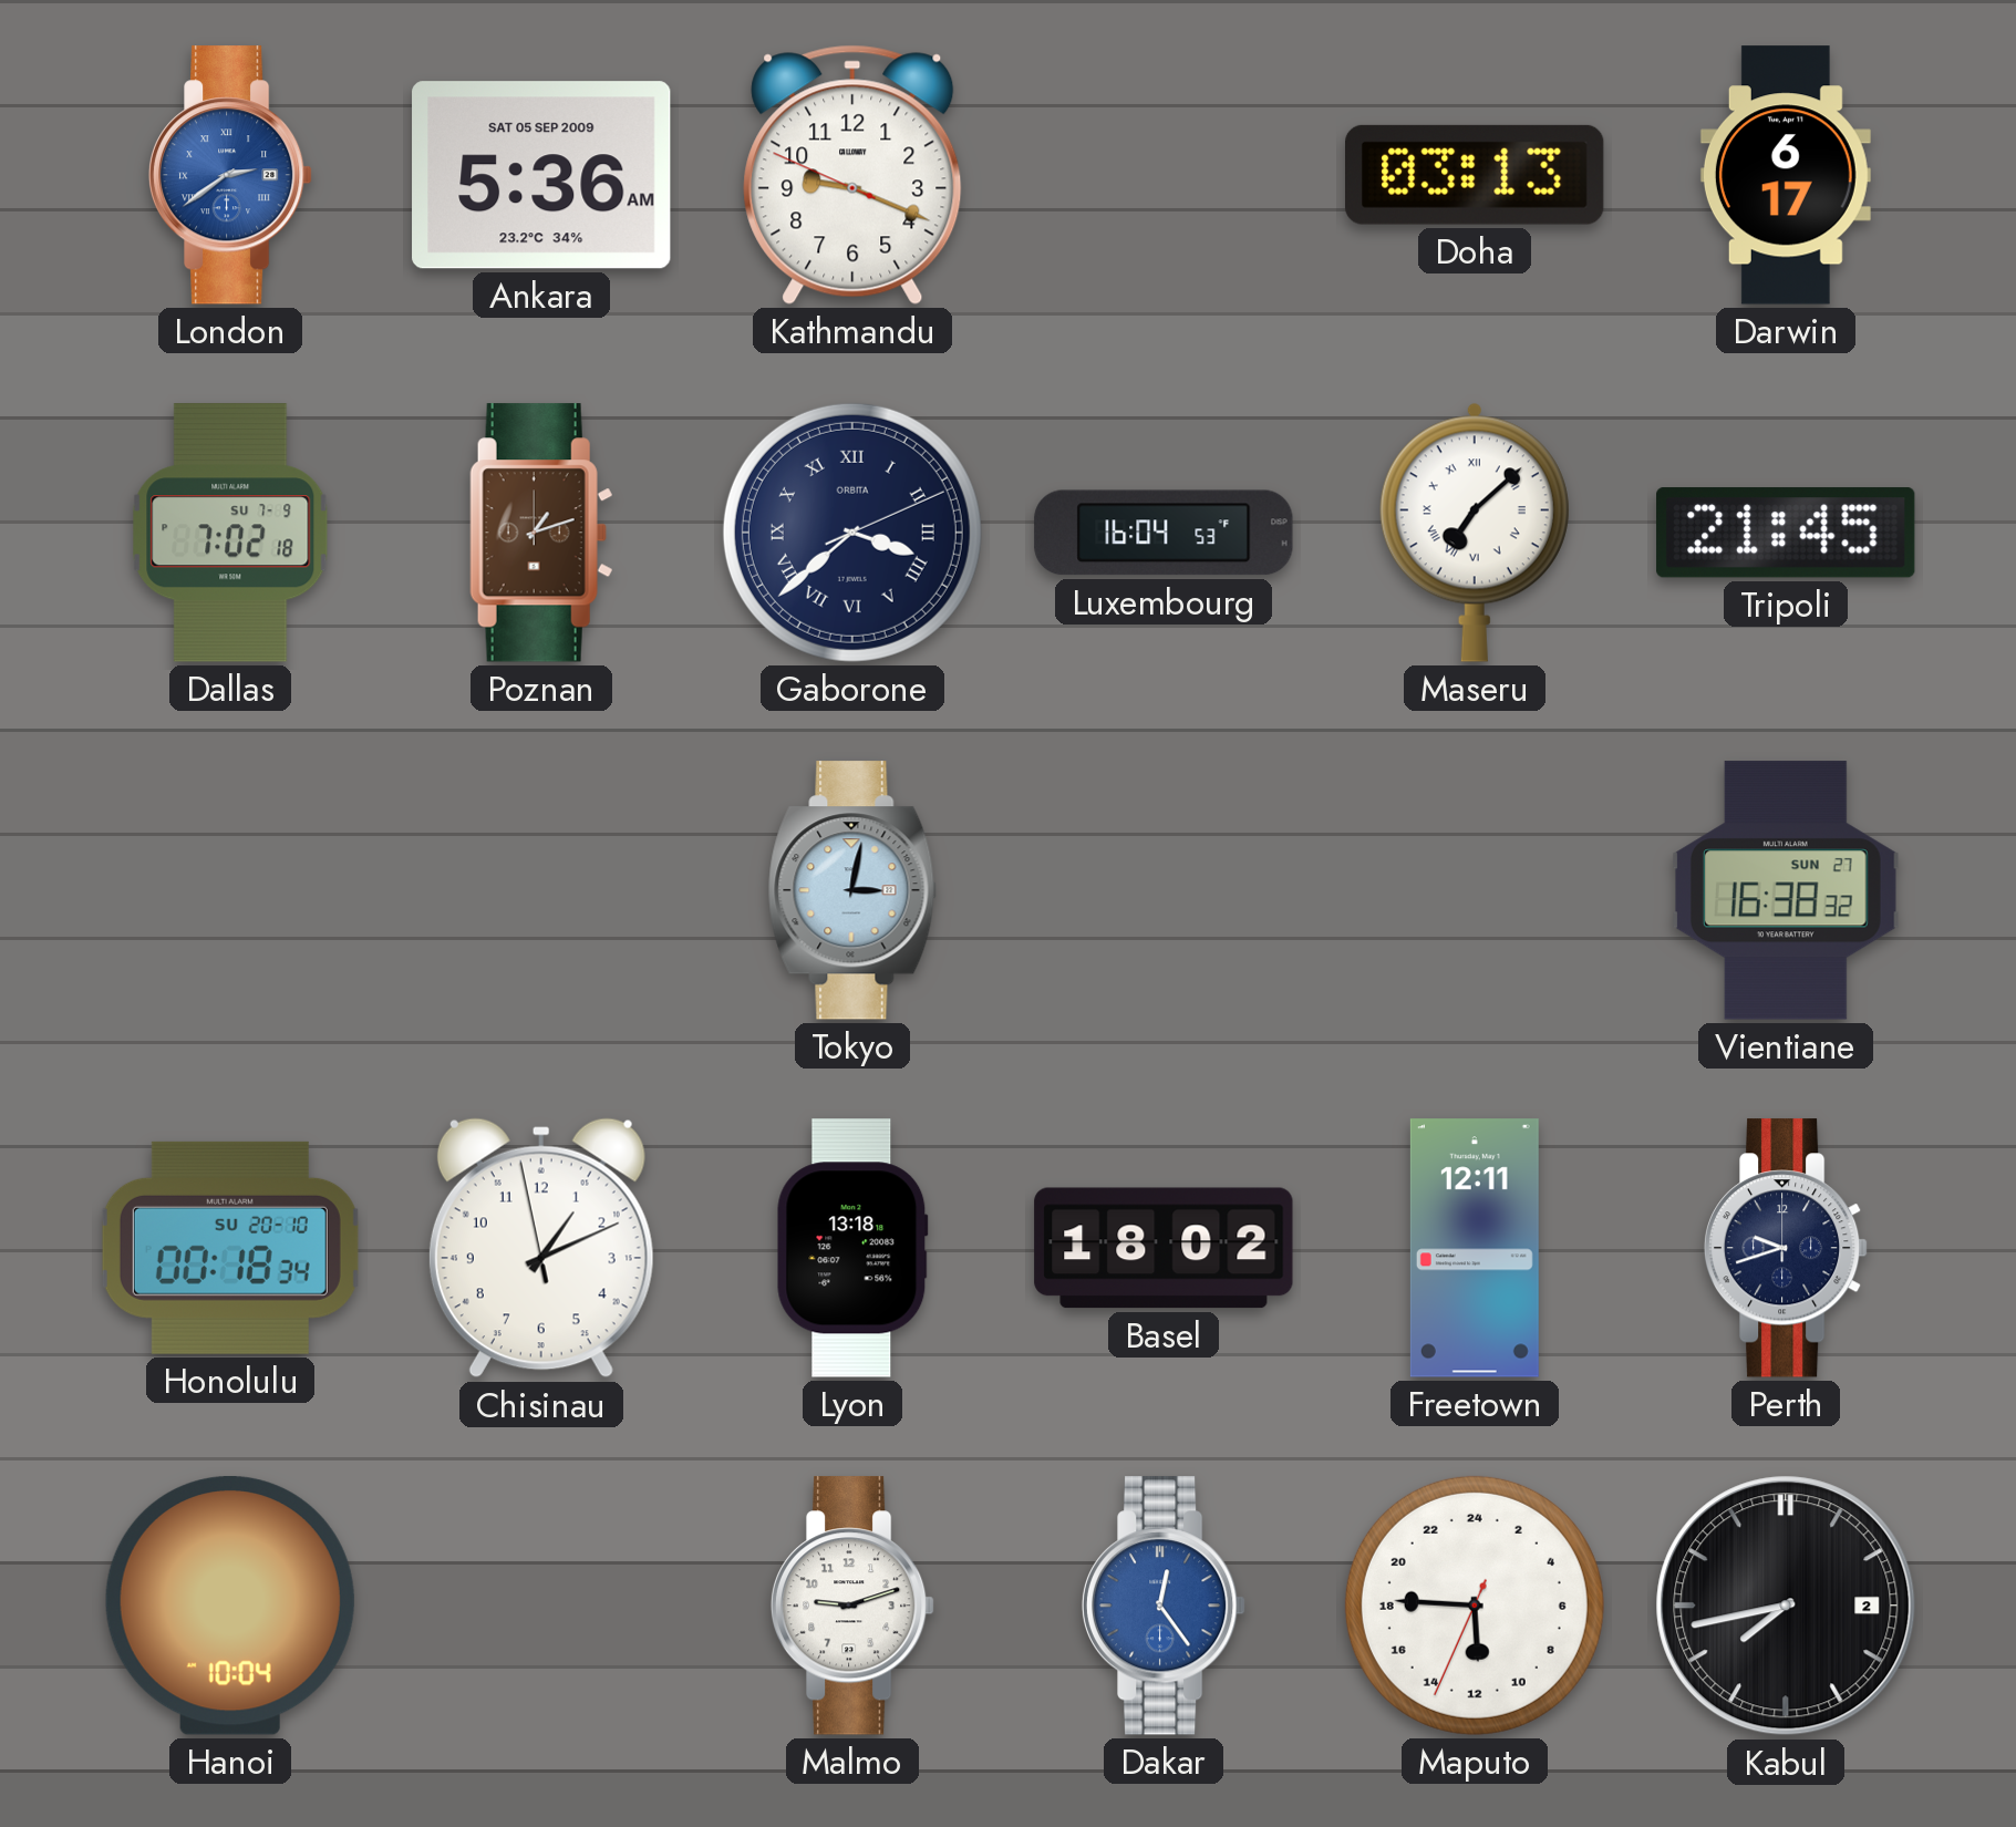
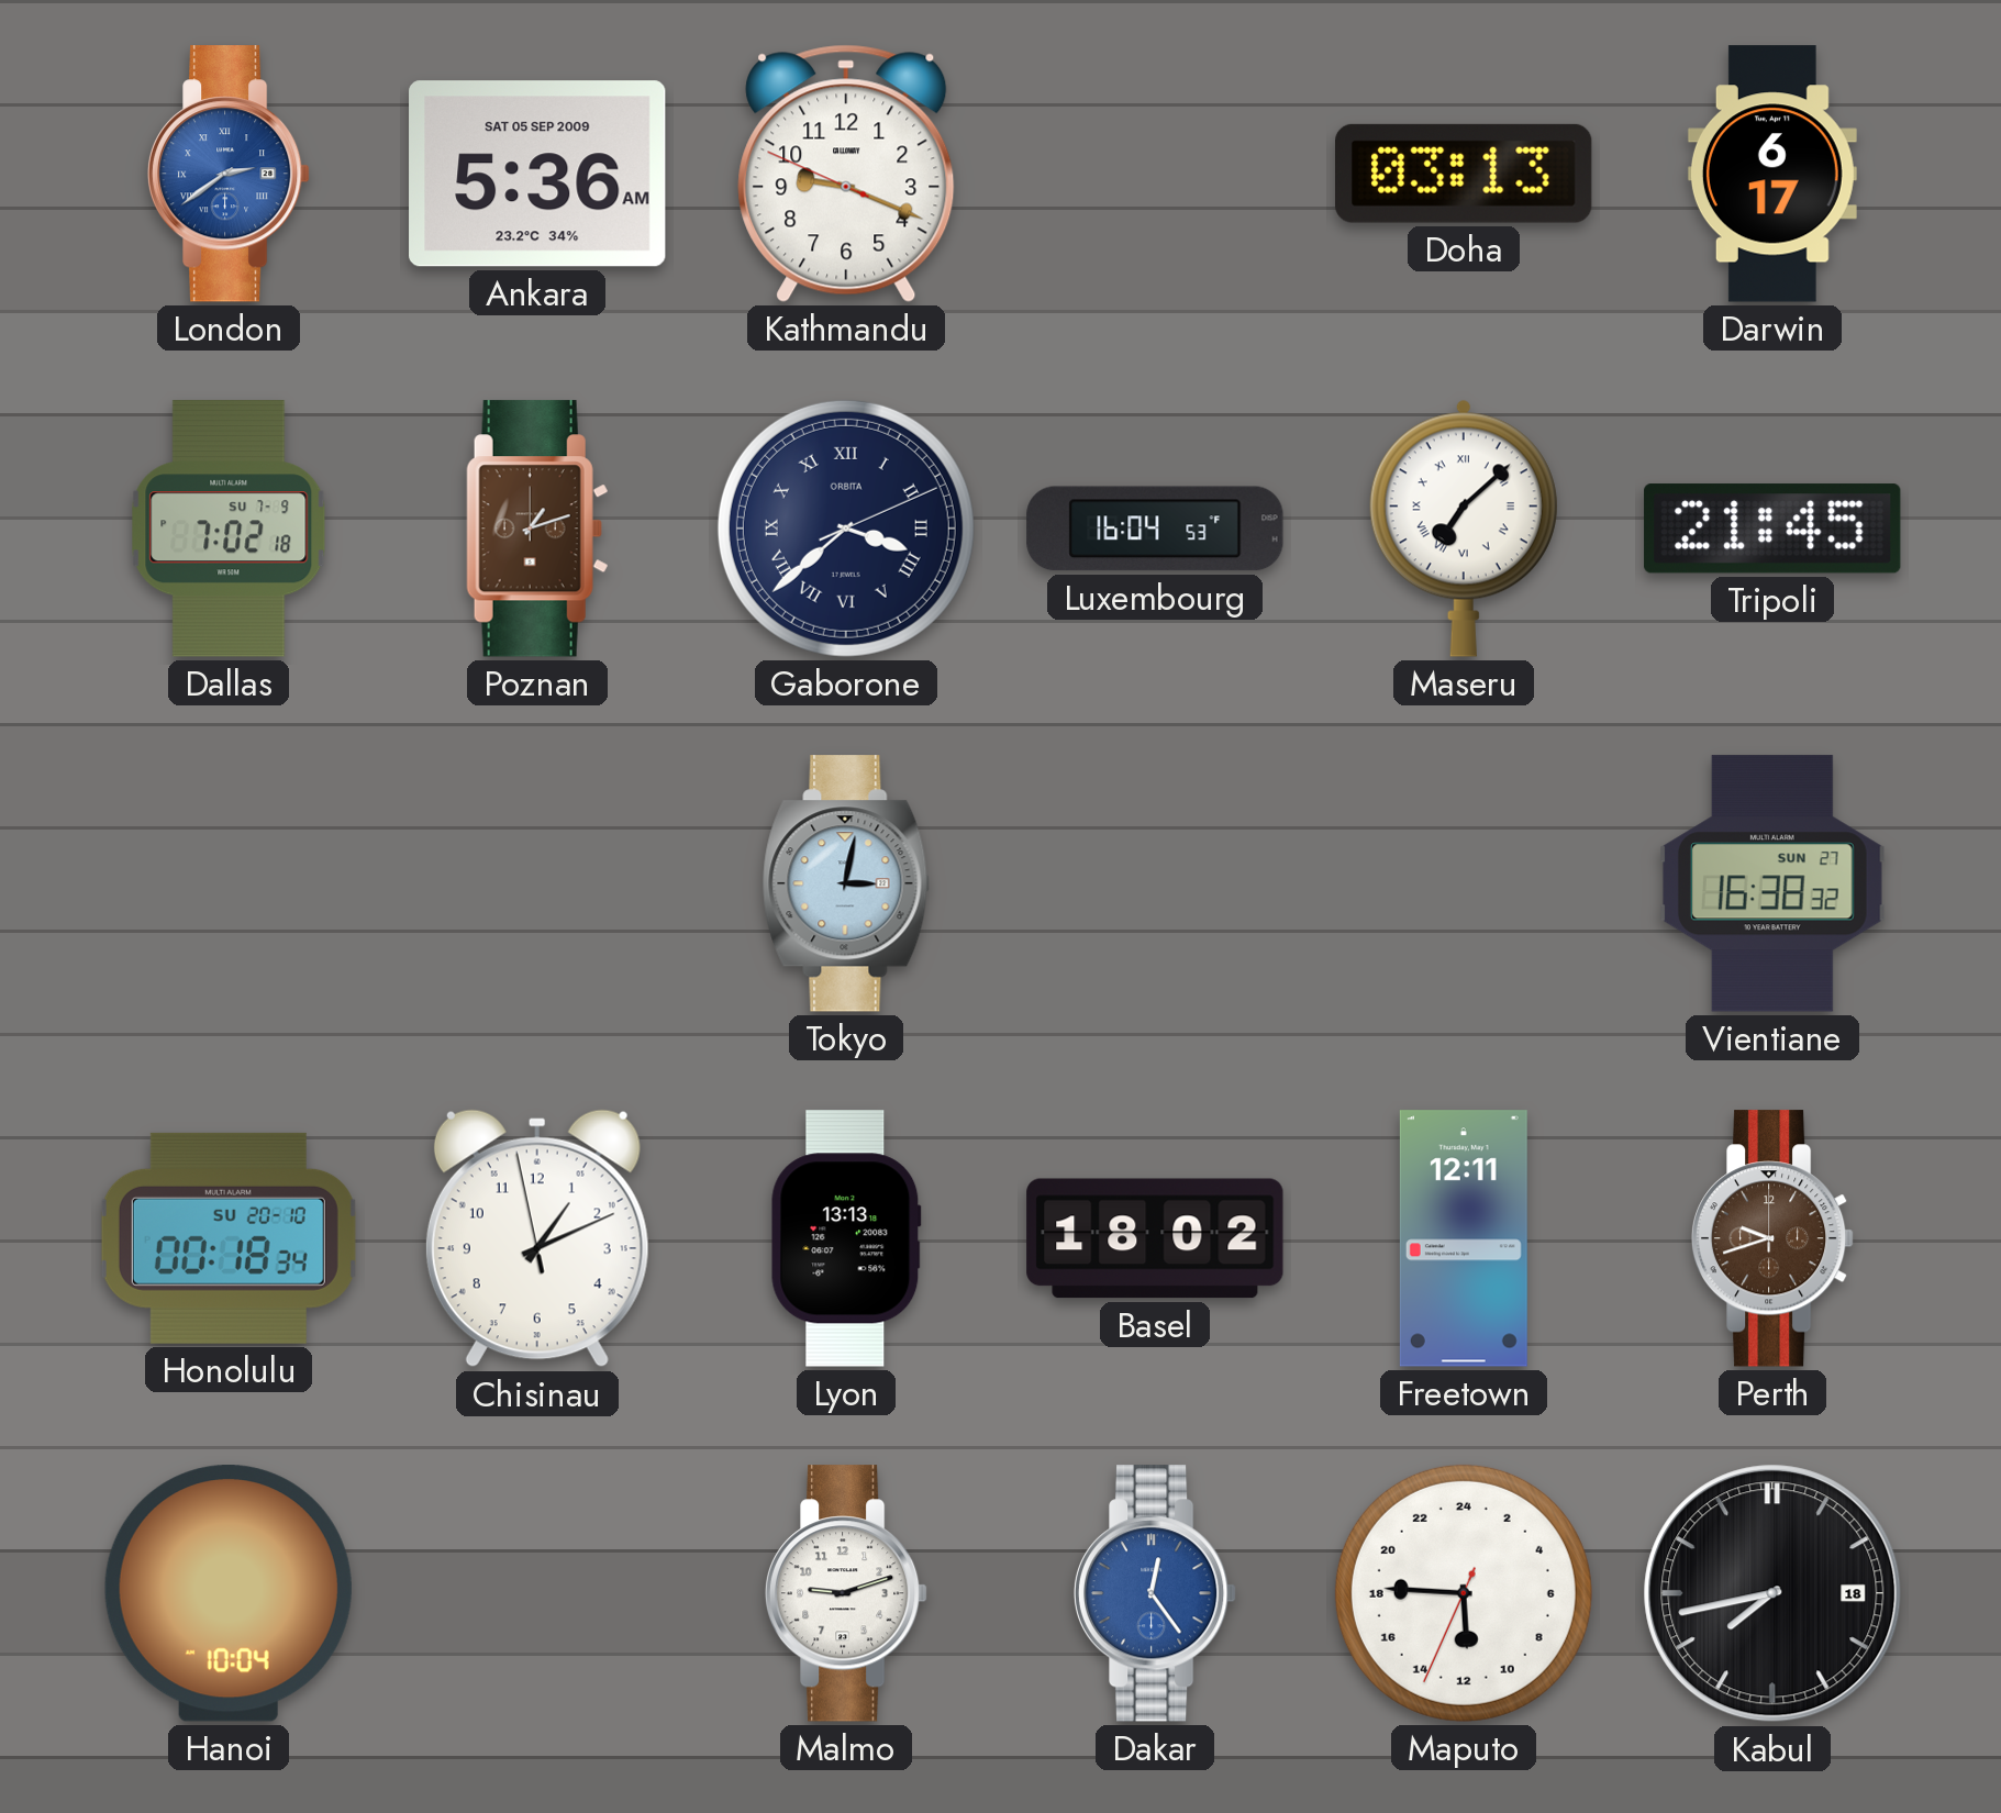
Lyon: 13:18 -> 13:13
Perth dial: navy -> brown
Kabul date: 2 -> 18
